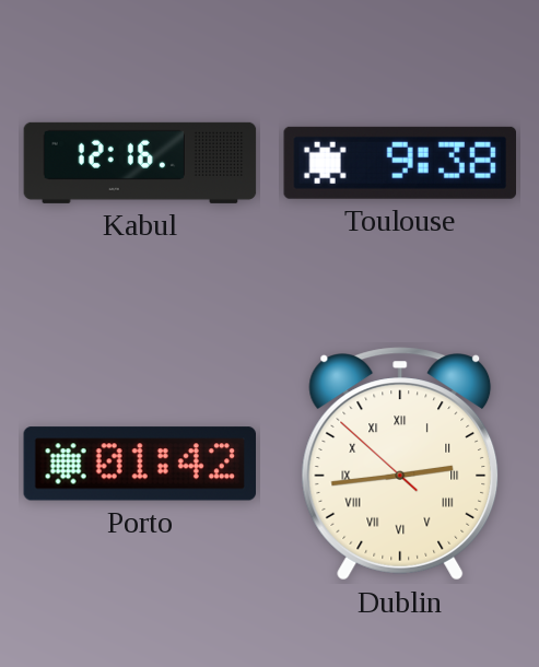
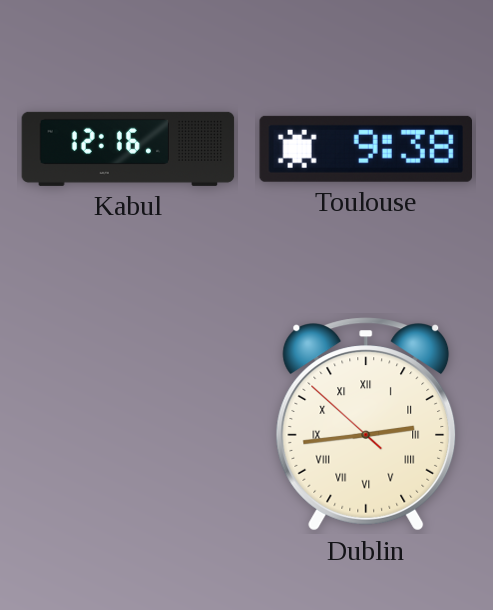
Porto: 01:42 -> none
